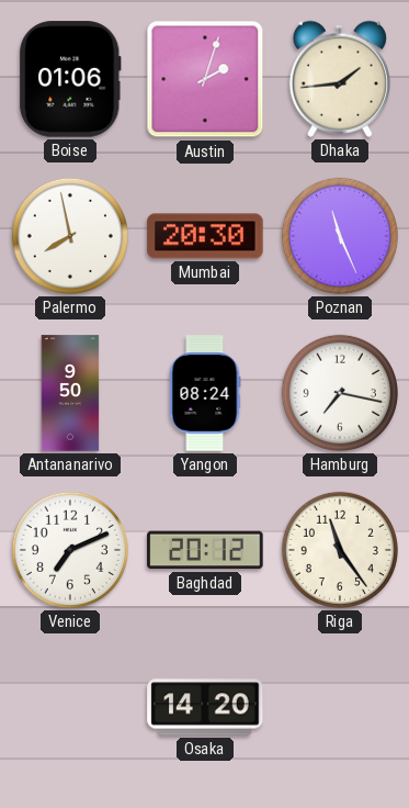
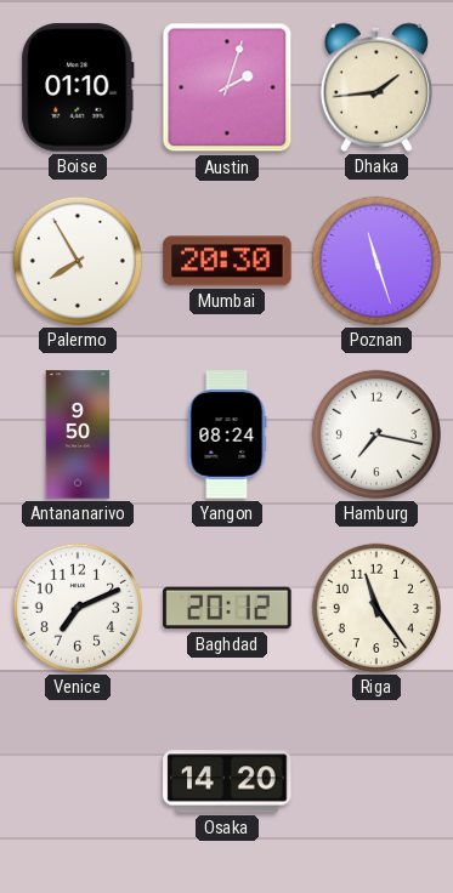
Boise: 01:06 -> 01:10
Palermo: 7:58 -> 7:55
Poznan: 11:26 -> 11:27
